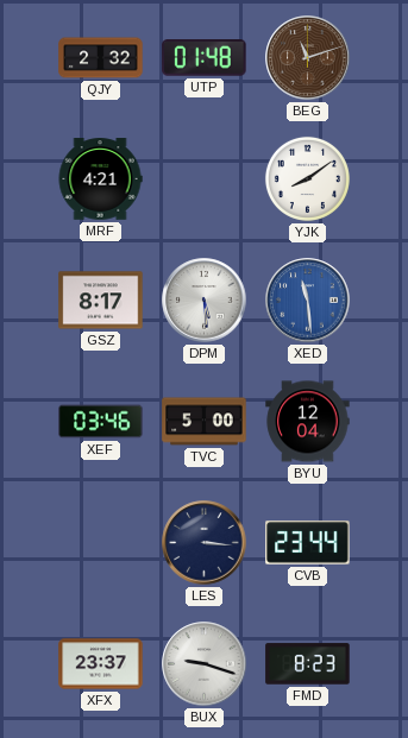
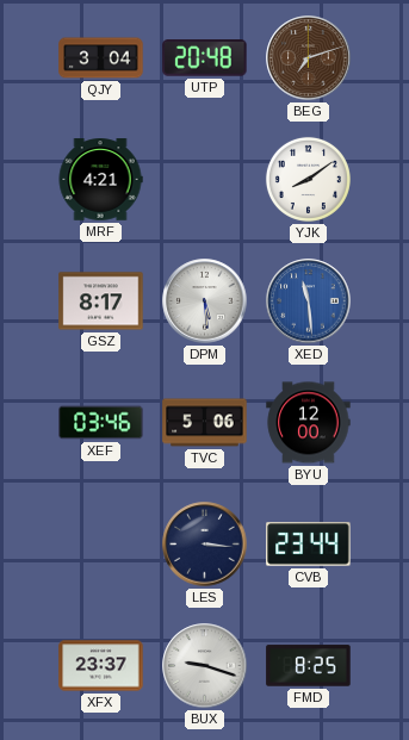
QJY: 2:32 -> 3:04
UTP: 01:48 -> 20:48
BEG: 11:12 -> 7:12
TVC: 5:00 -> 5:06
BYU: 12:04 -> 12:00
FMD: 8:23 -> 8:25
